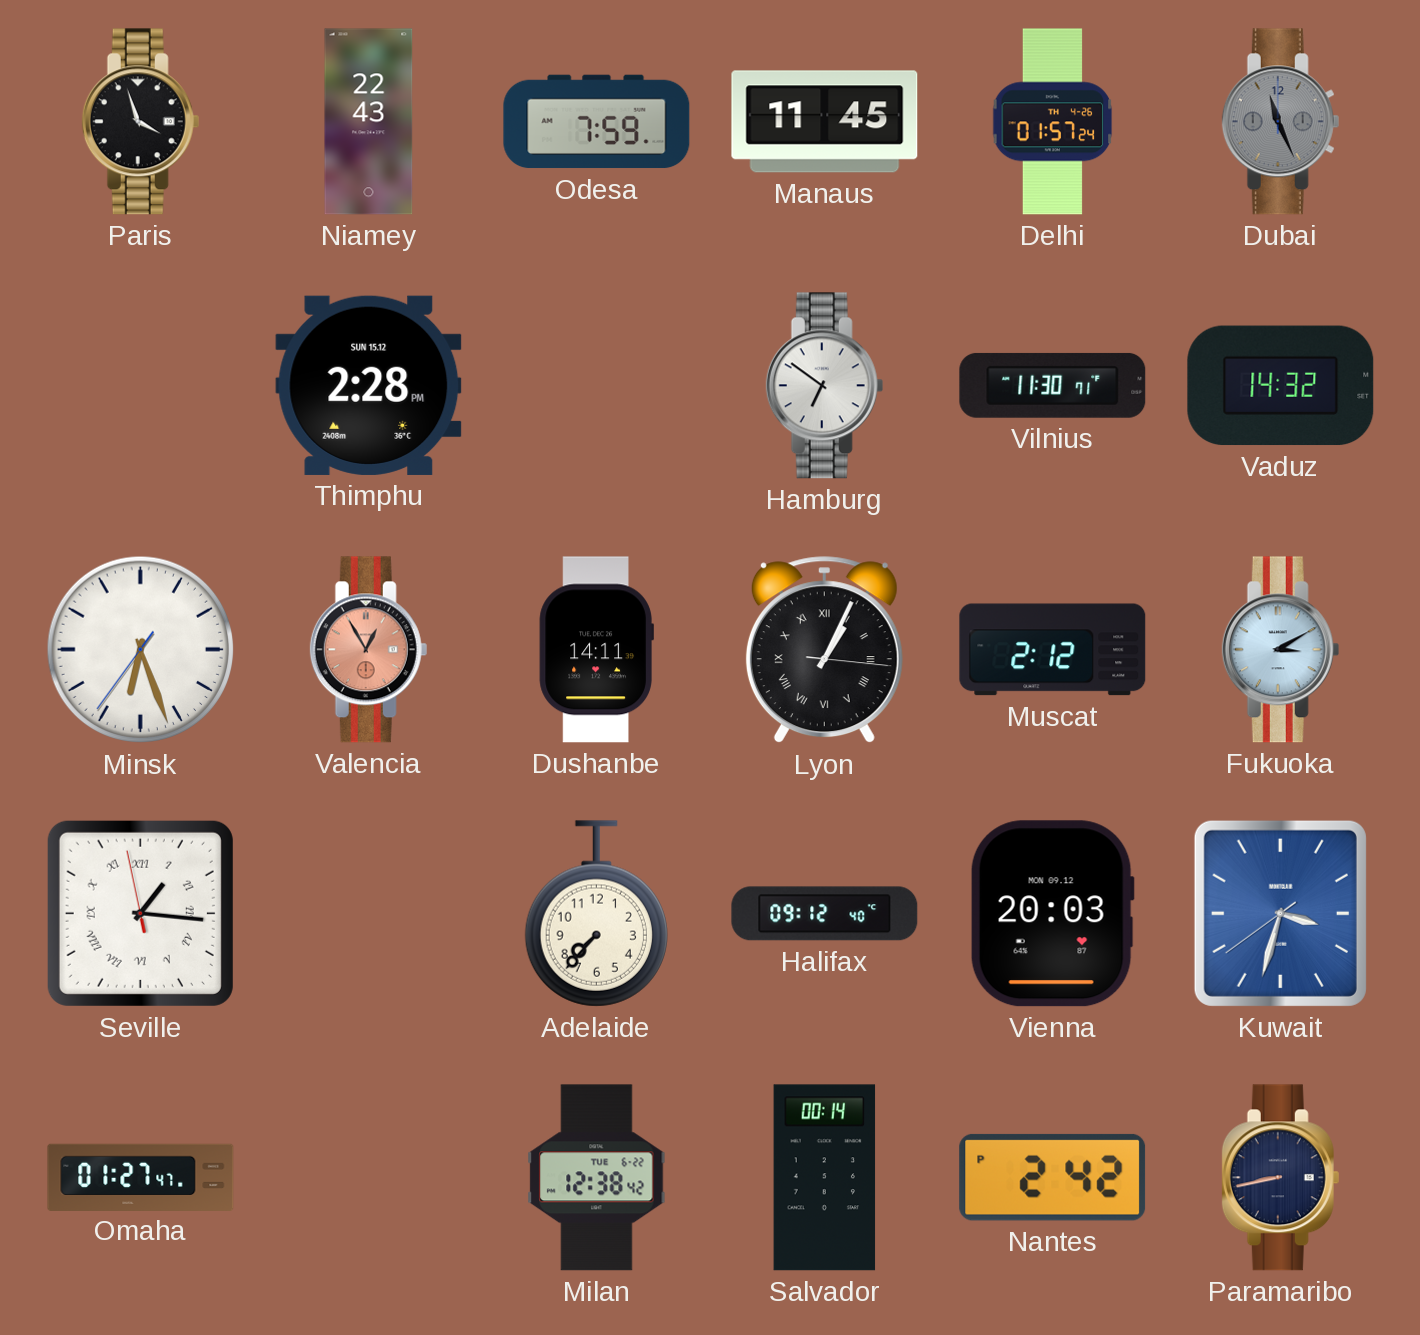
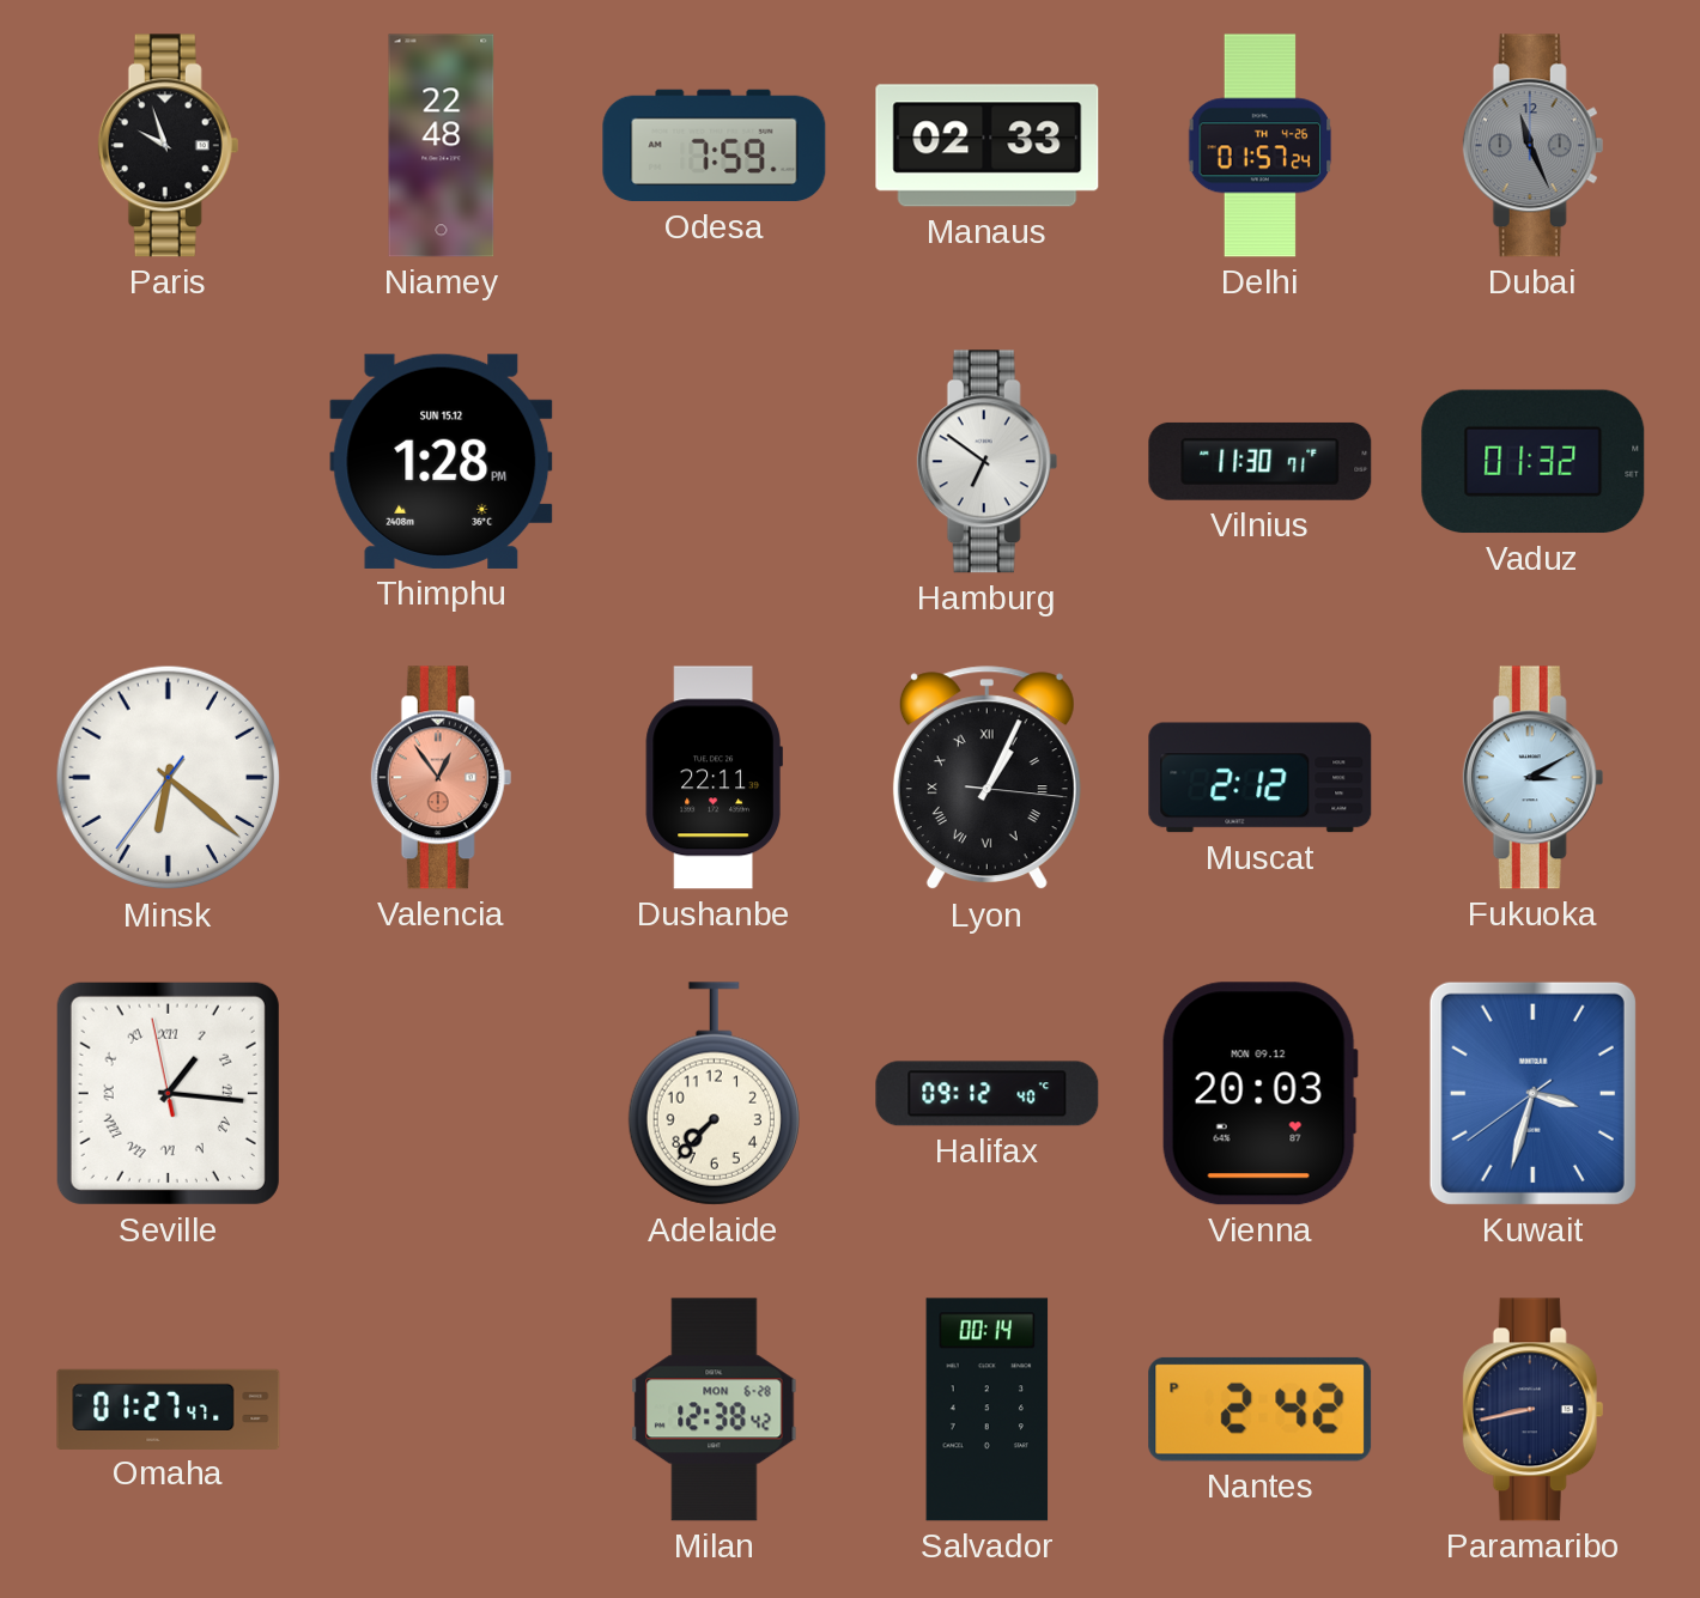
Paris: 3:57 -> 9:57
Niamey: 22:43 -> 22:48
Manaus: 11:45 -> 02:33
Thimphu: 2:28 -> 1:28
Vaduz: 14:32 -> 01:32
Minsk: 6:26 -> 6:21
Valencia: 12:55 -> 12:54
Dushanbe: 14:11 -> 22:11
Milan date: TUE 6-22 -> MON 6-28
